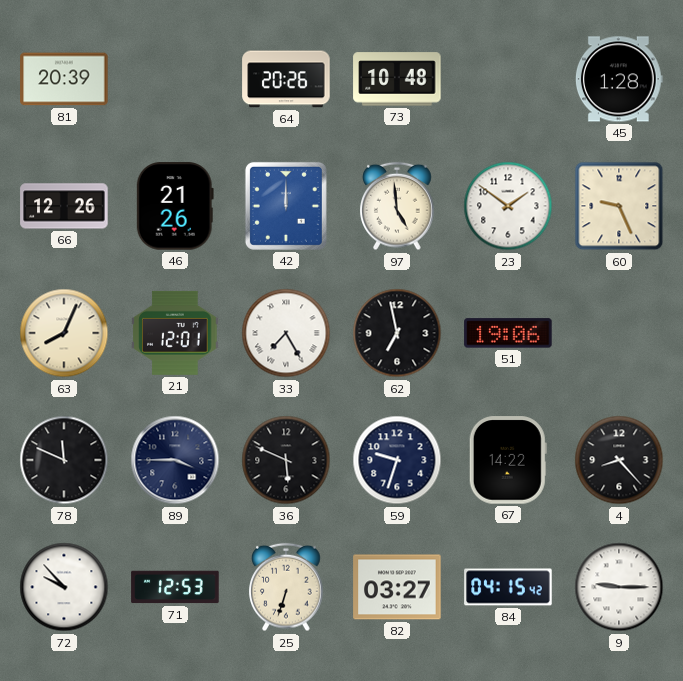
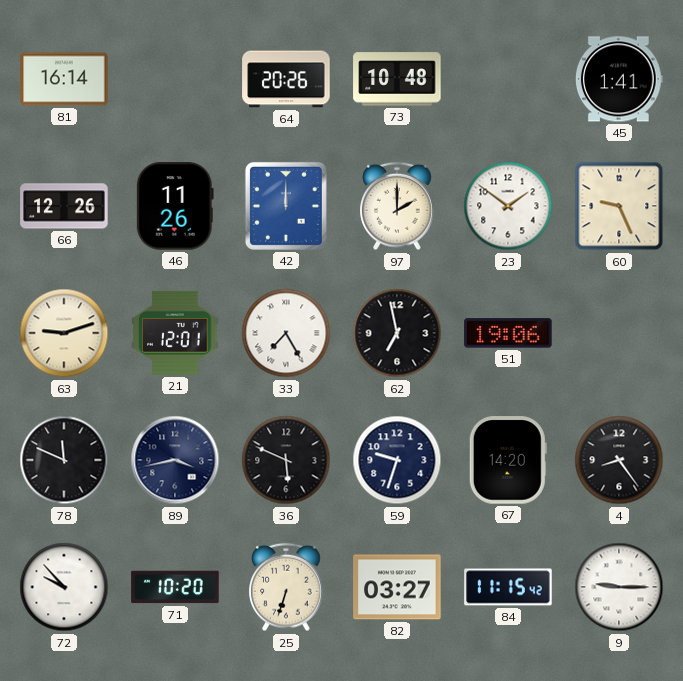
81: 20:39 -> 16:14
45: 1:28 -> 1:41
46: 21:26 -> 11:26
97: 4:59 -> 2:00
63: 8:04 -> 9:12
89: 3:45 -> 3:43
67: 14:22 -> 14:20
4: 8:23 -> 8:24
71: 12:53 -> 10:20
84: 04:15 -> 11:15
